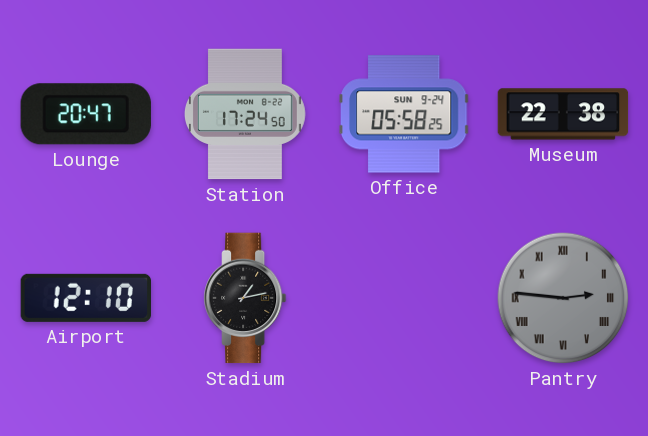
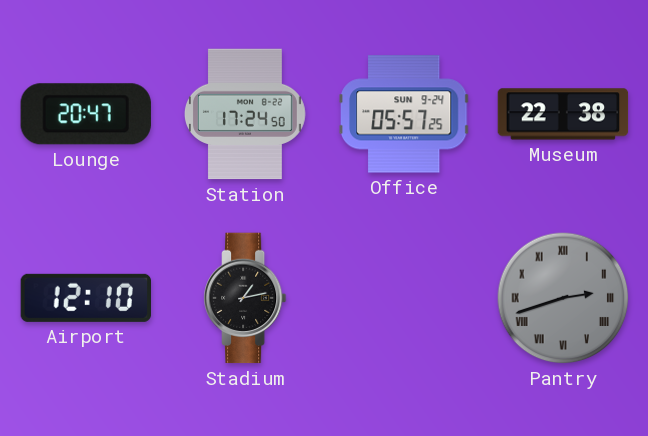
Office: 05:58 -> 05:57
Pantry: 2:46 -> 2:42
